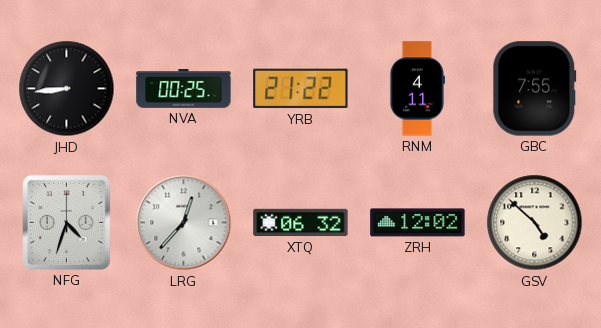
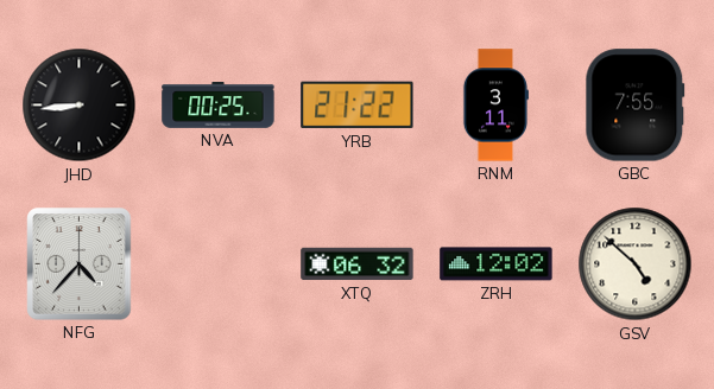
RNM: 4:11 -> 3:11
NFG: 4:33 -> 4:37
LRG: 12:37 -> none
